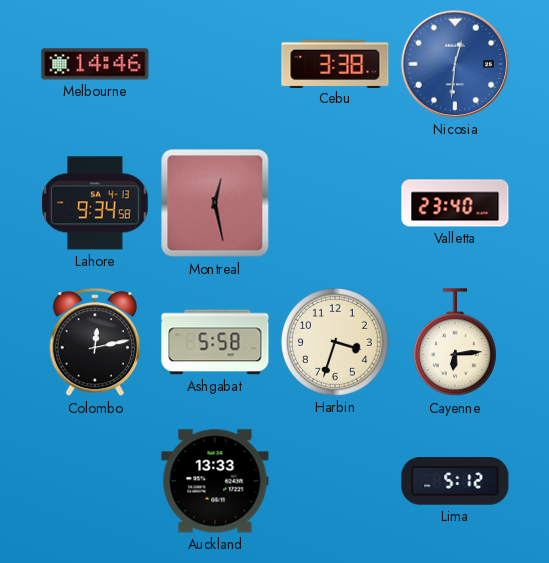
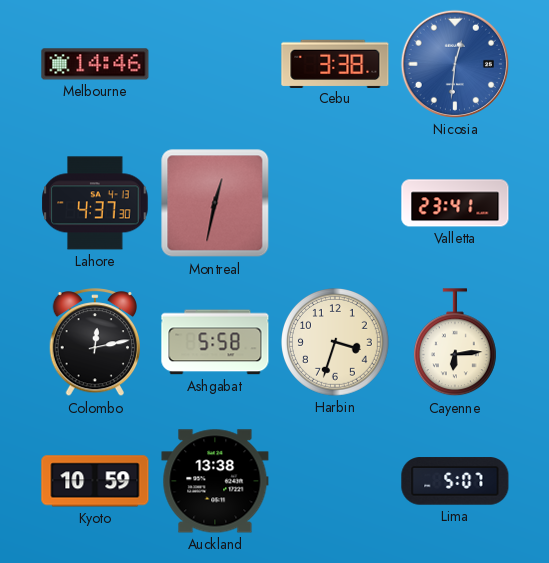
Lahore: 9:34 -> 4:37
Montreal: 12:28 -> 12:32
Valletta: 23:40 -> 23:41
Kyoto: none -> 10:59
Auckland: 13:33 -> 13:38
Lima: 5:12 -> 5:07
